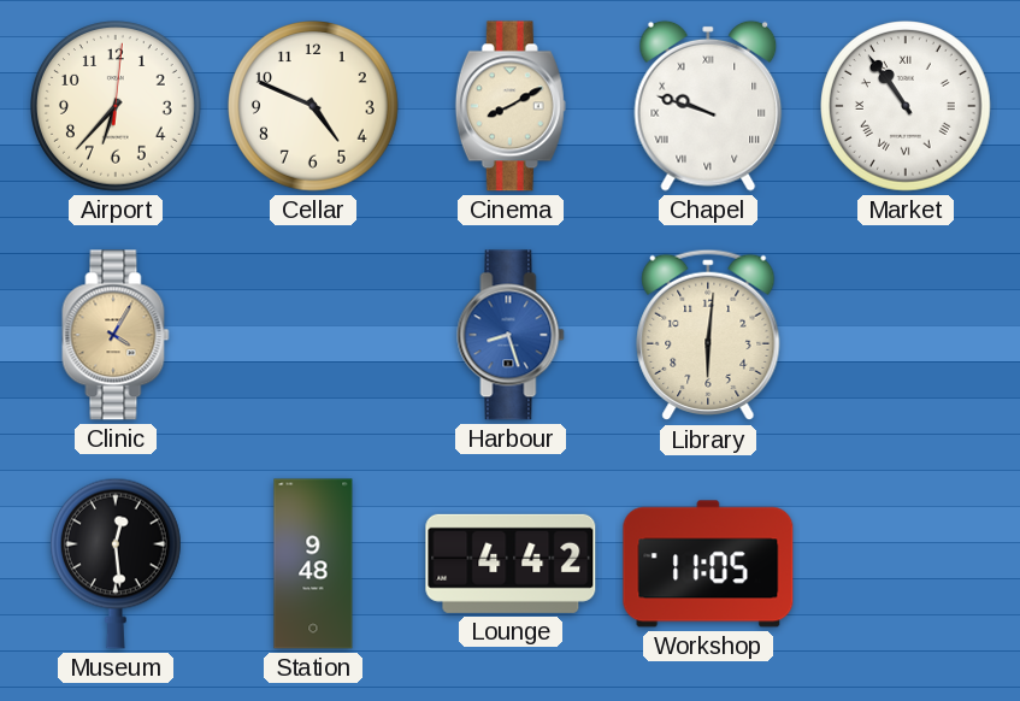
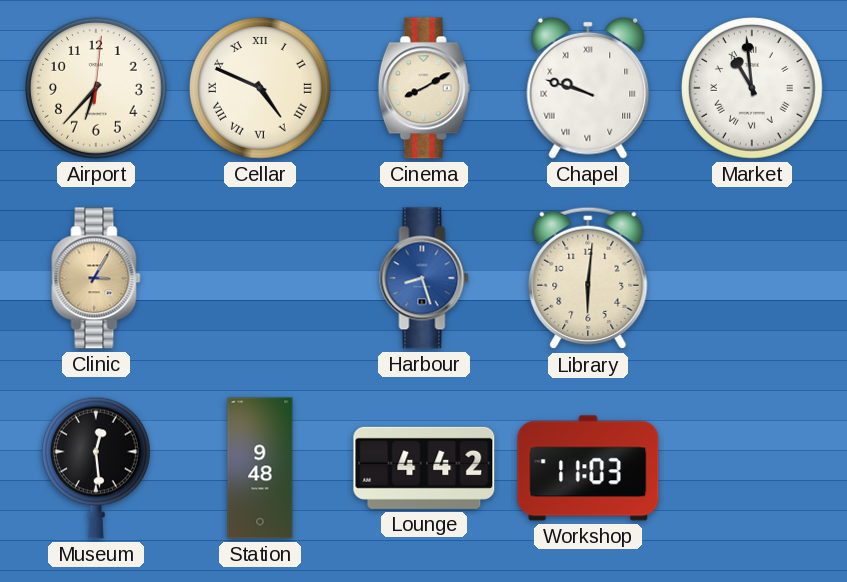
Cellar numerals: Arabic -> Roman
Market: 10:54 -> 10:59
Clinic: 4:05 -> 3:05
Workshop: 11:05 -> 11:03
